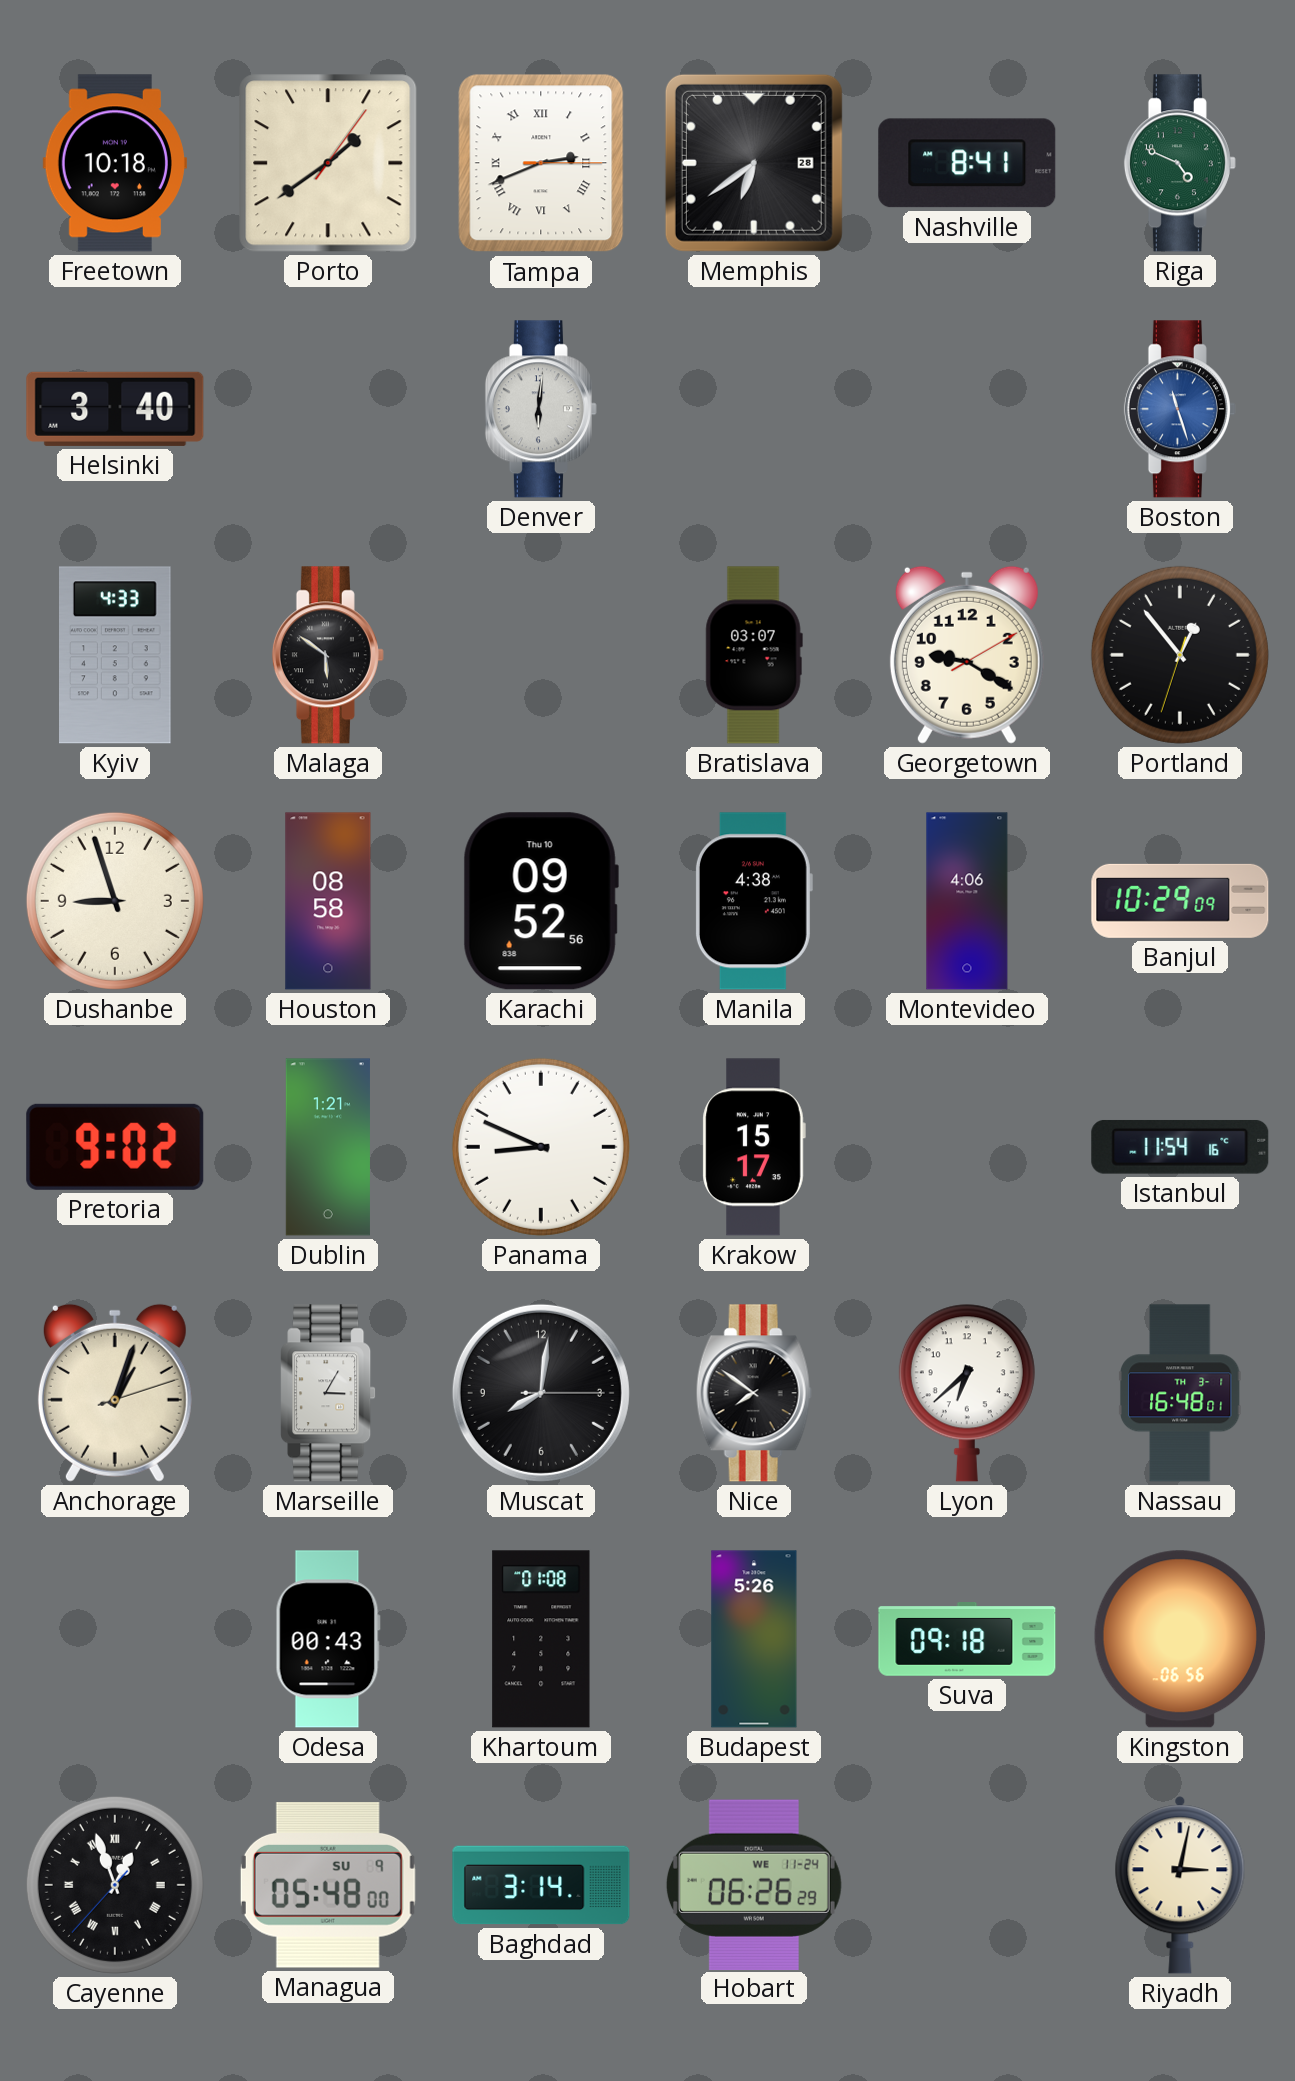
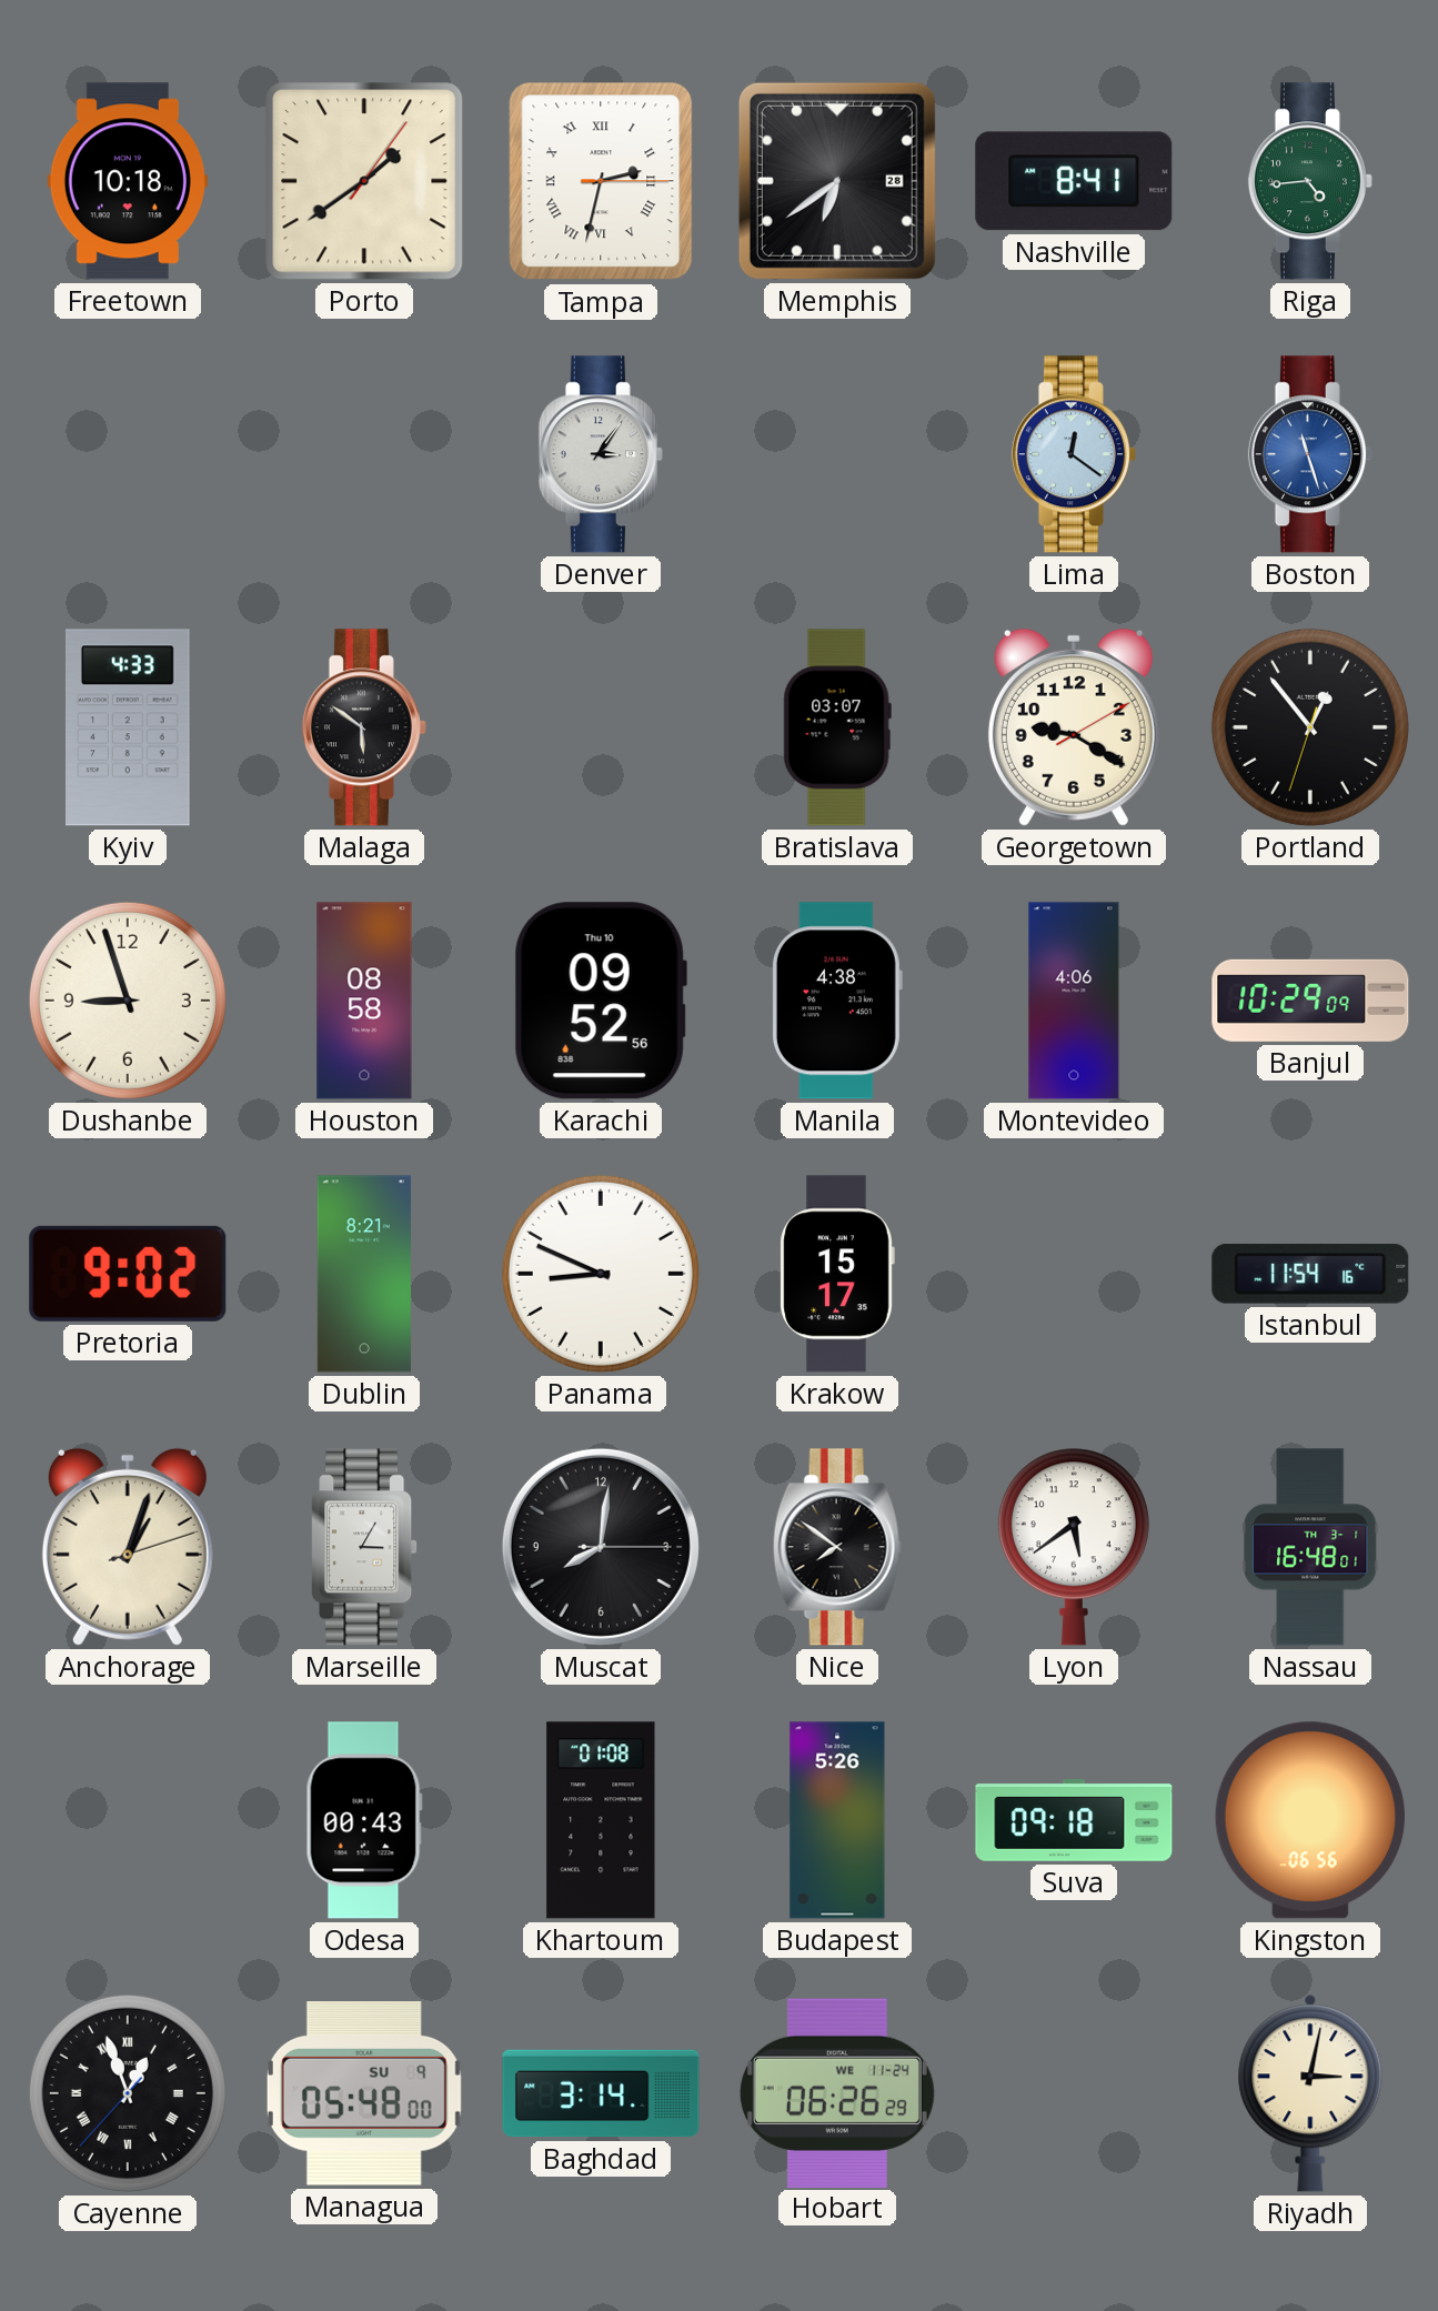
Tampa: 2:41 -> 2:32
Riga: 4:49 -> 4:44
Helsinki: 3:40 -> none
Denver: 6:01 -> 3:06
Lima: none -> 12:21
Dublin: 1:21 -> 8:21
Lyon: 6:38 -> 5:39
